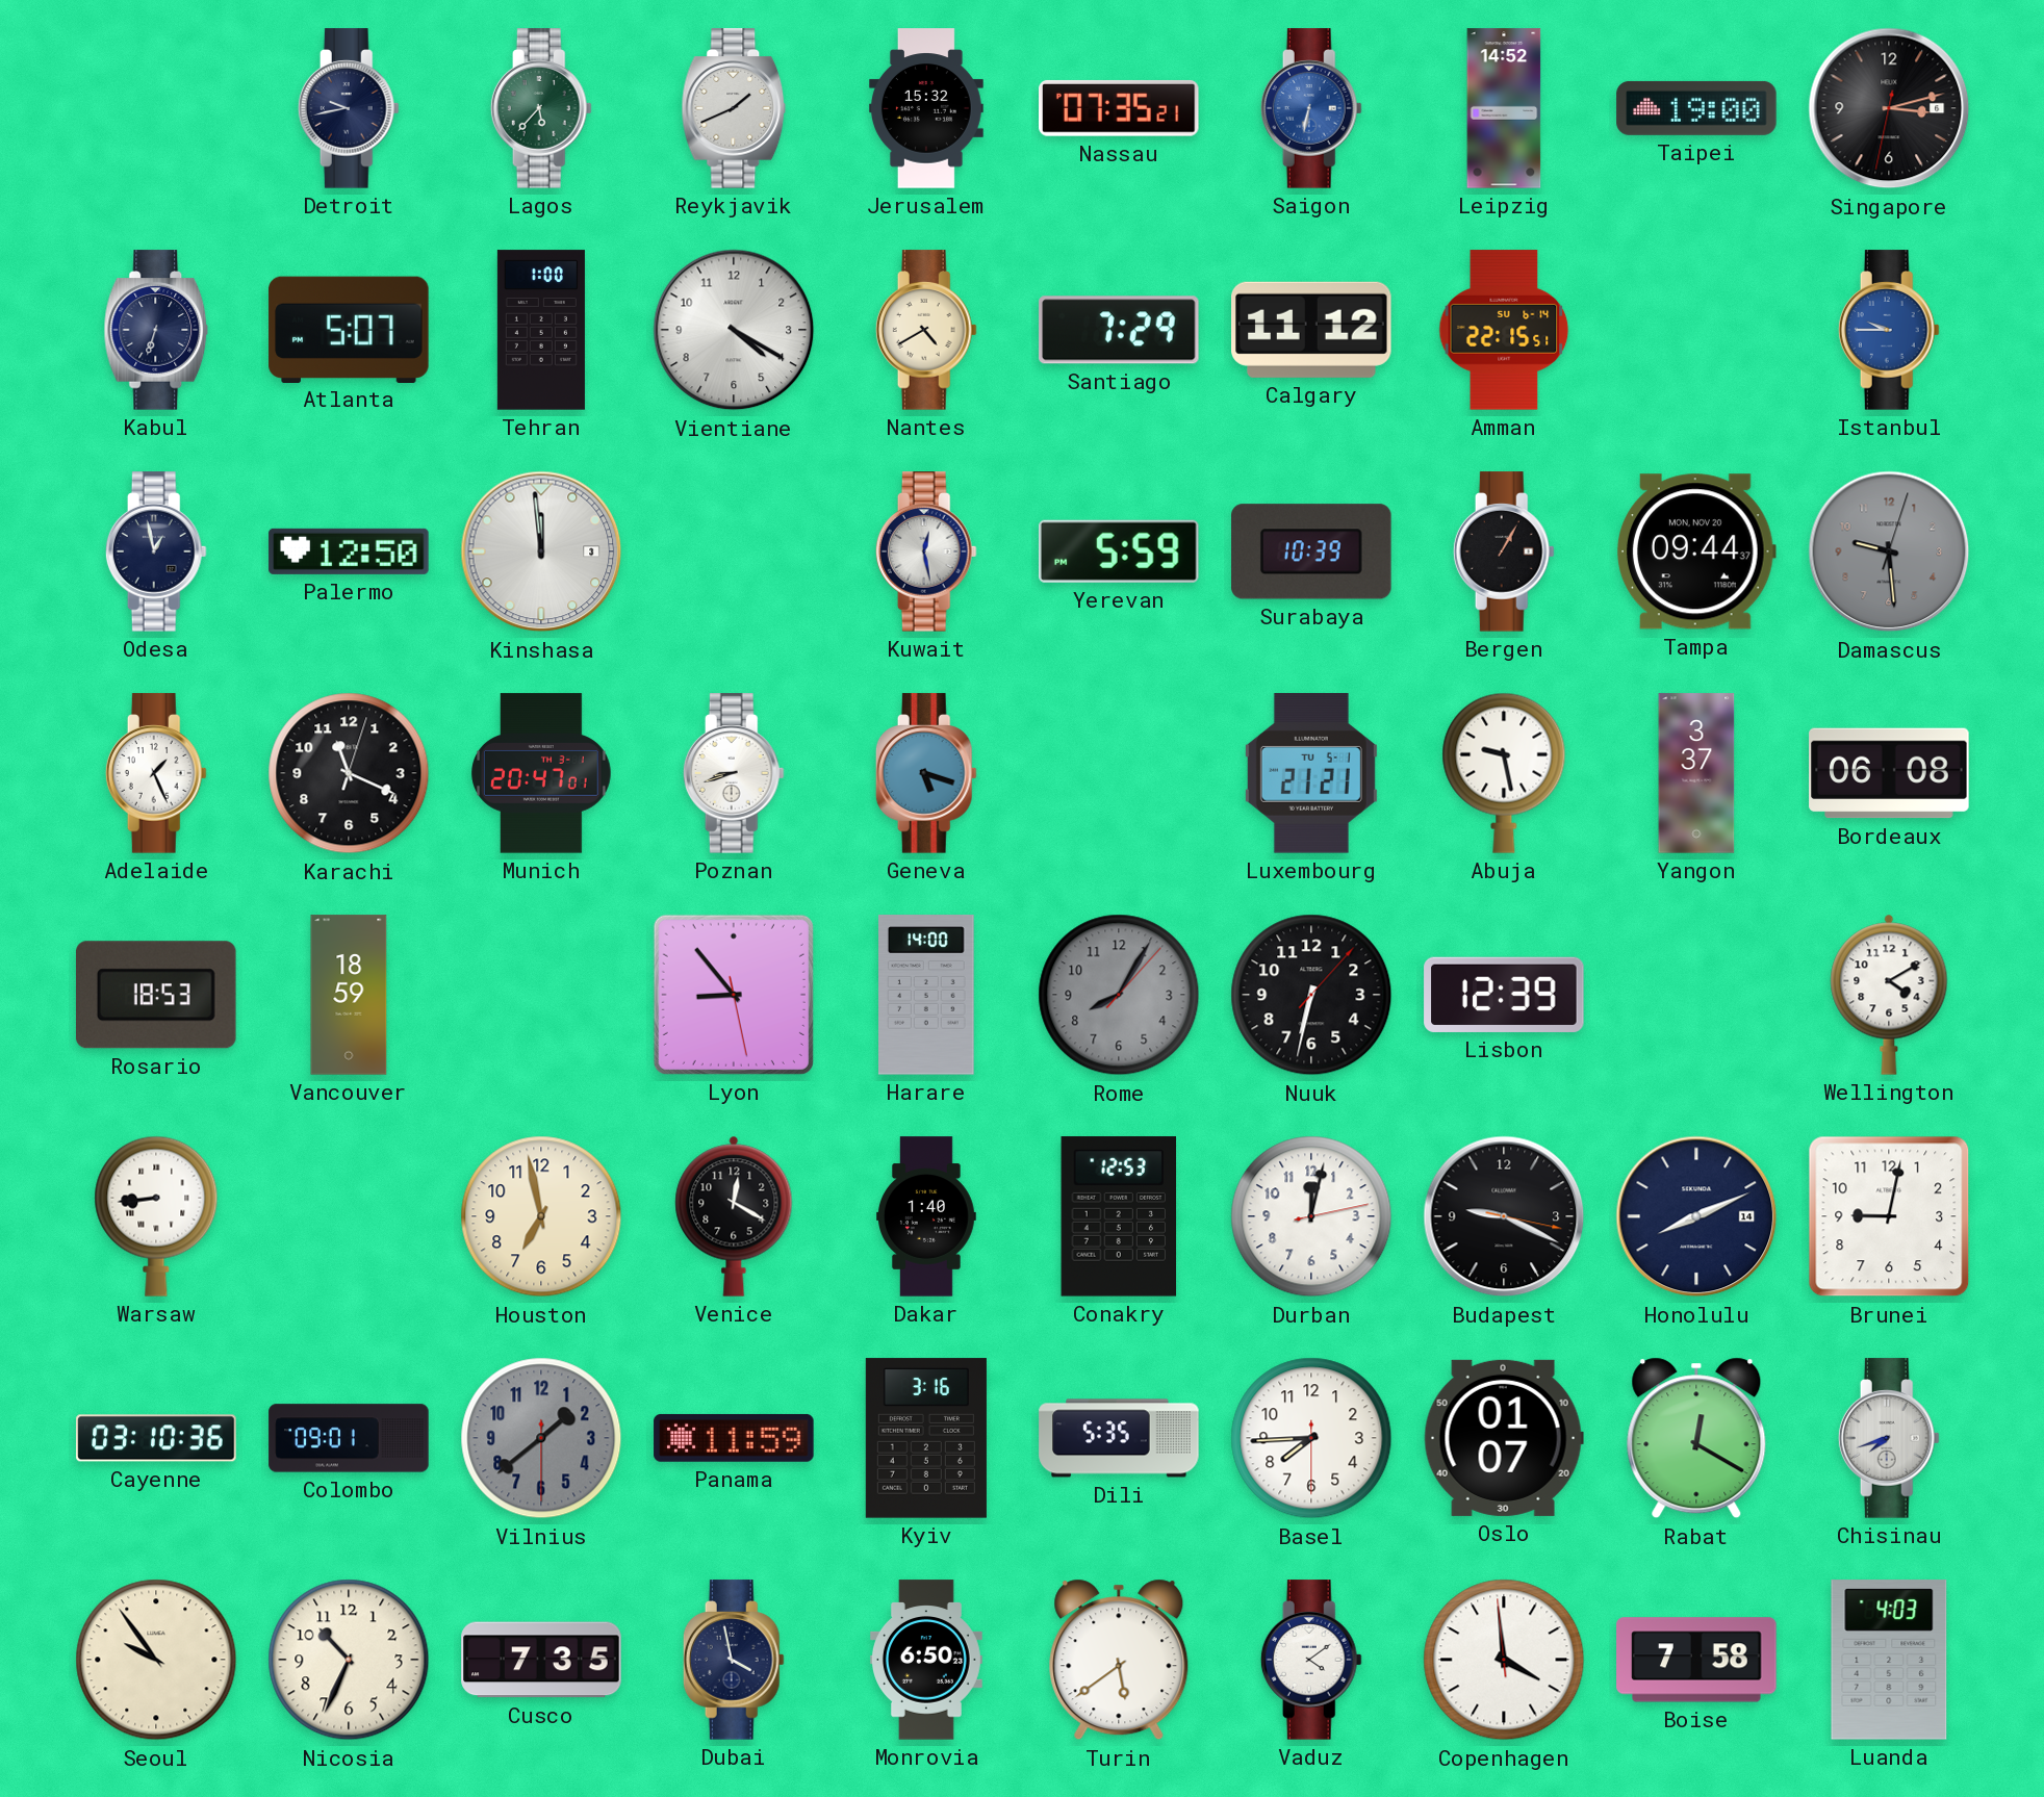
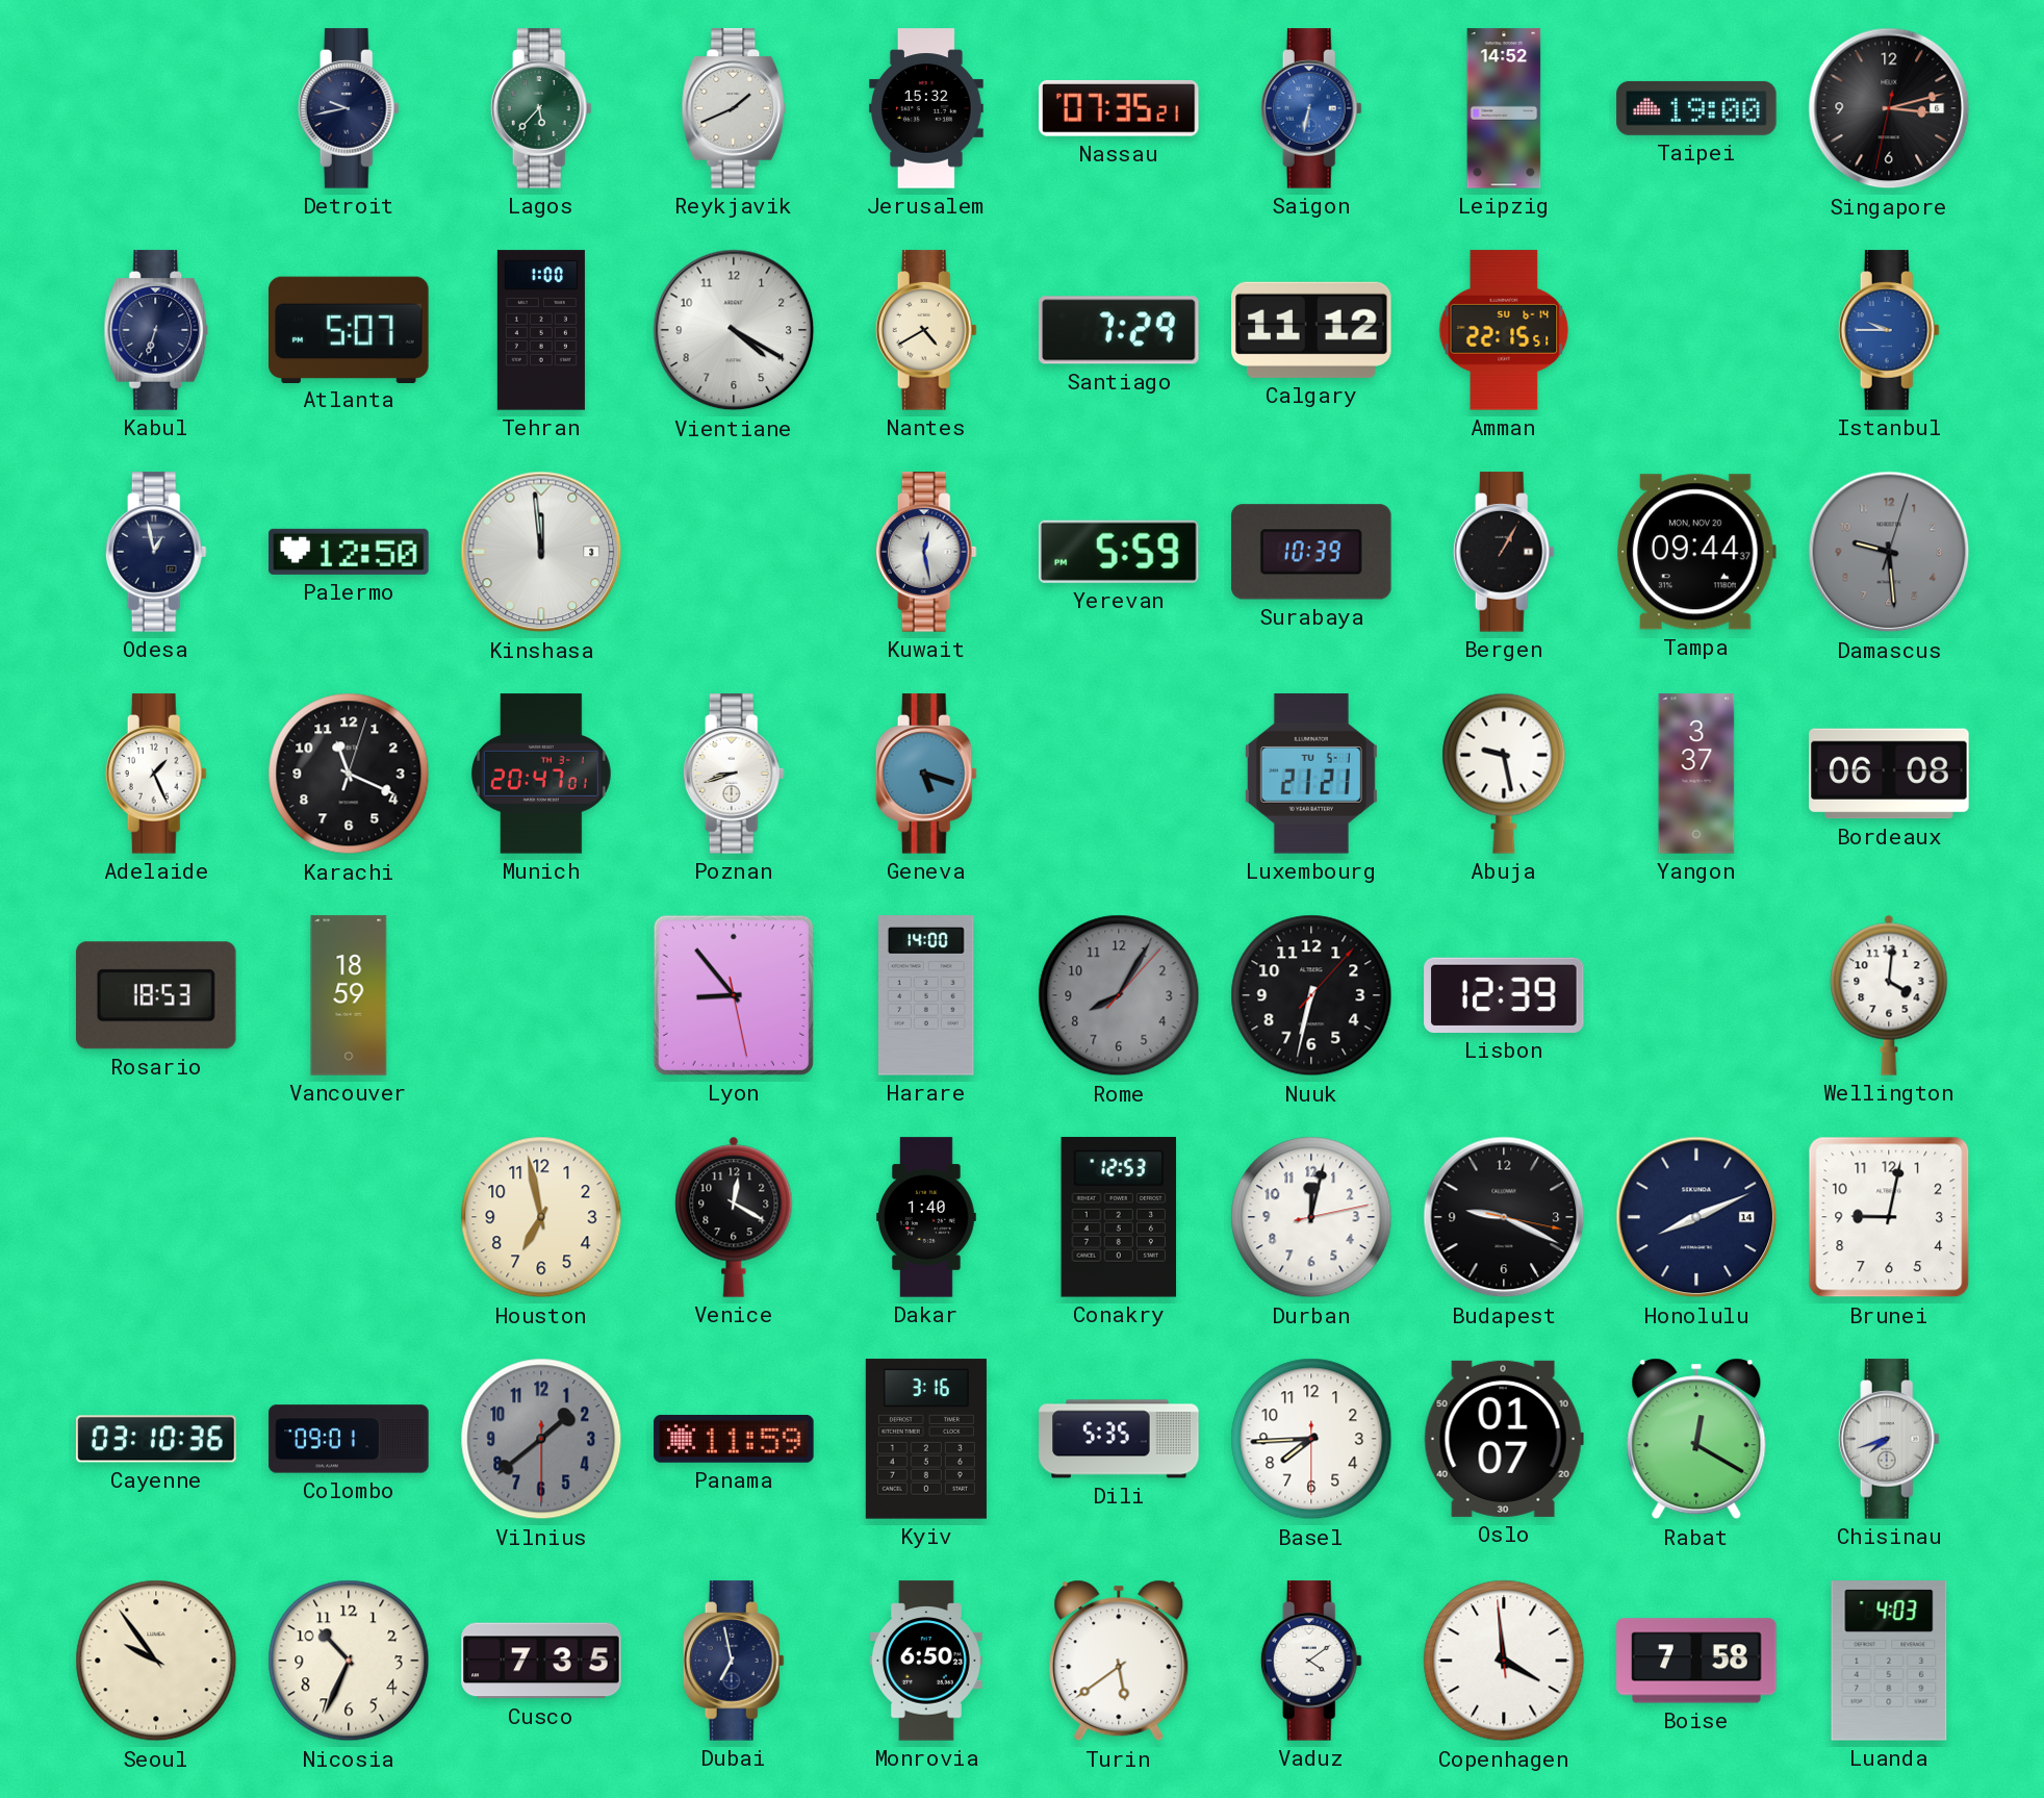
Wellington: 4:10 -> 4:01
Warsaw: 8:44 -> none
Dubai: 3:58 -> 6:58
